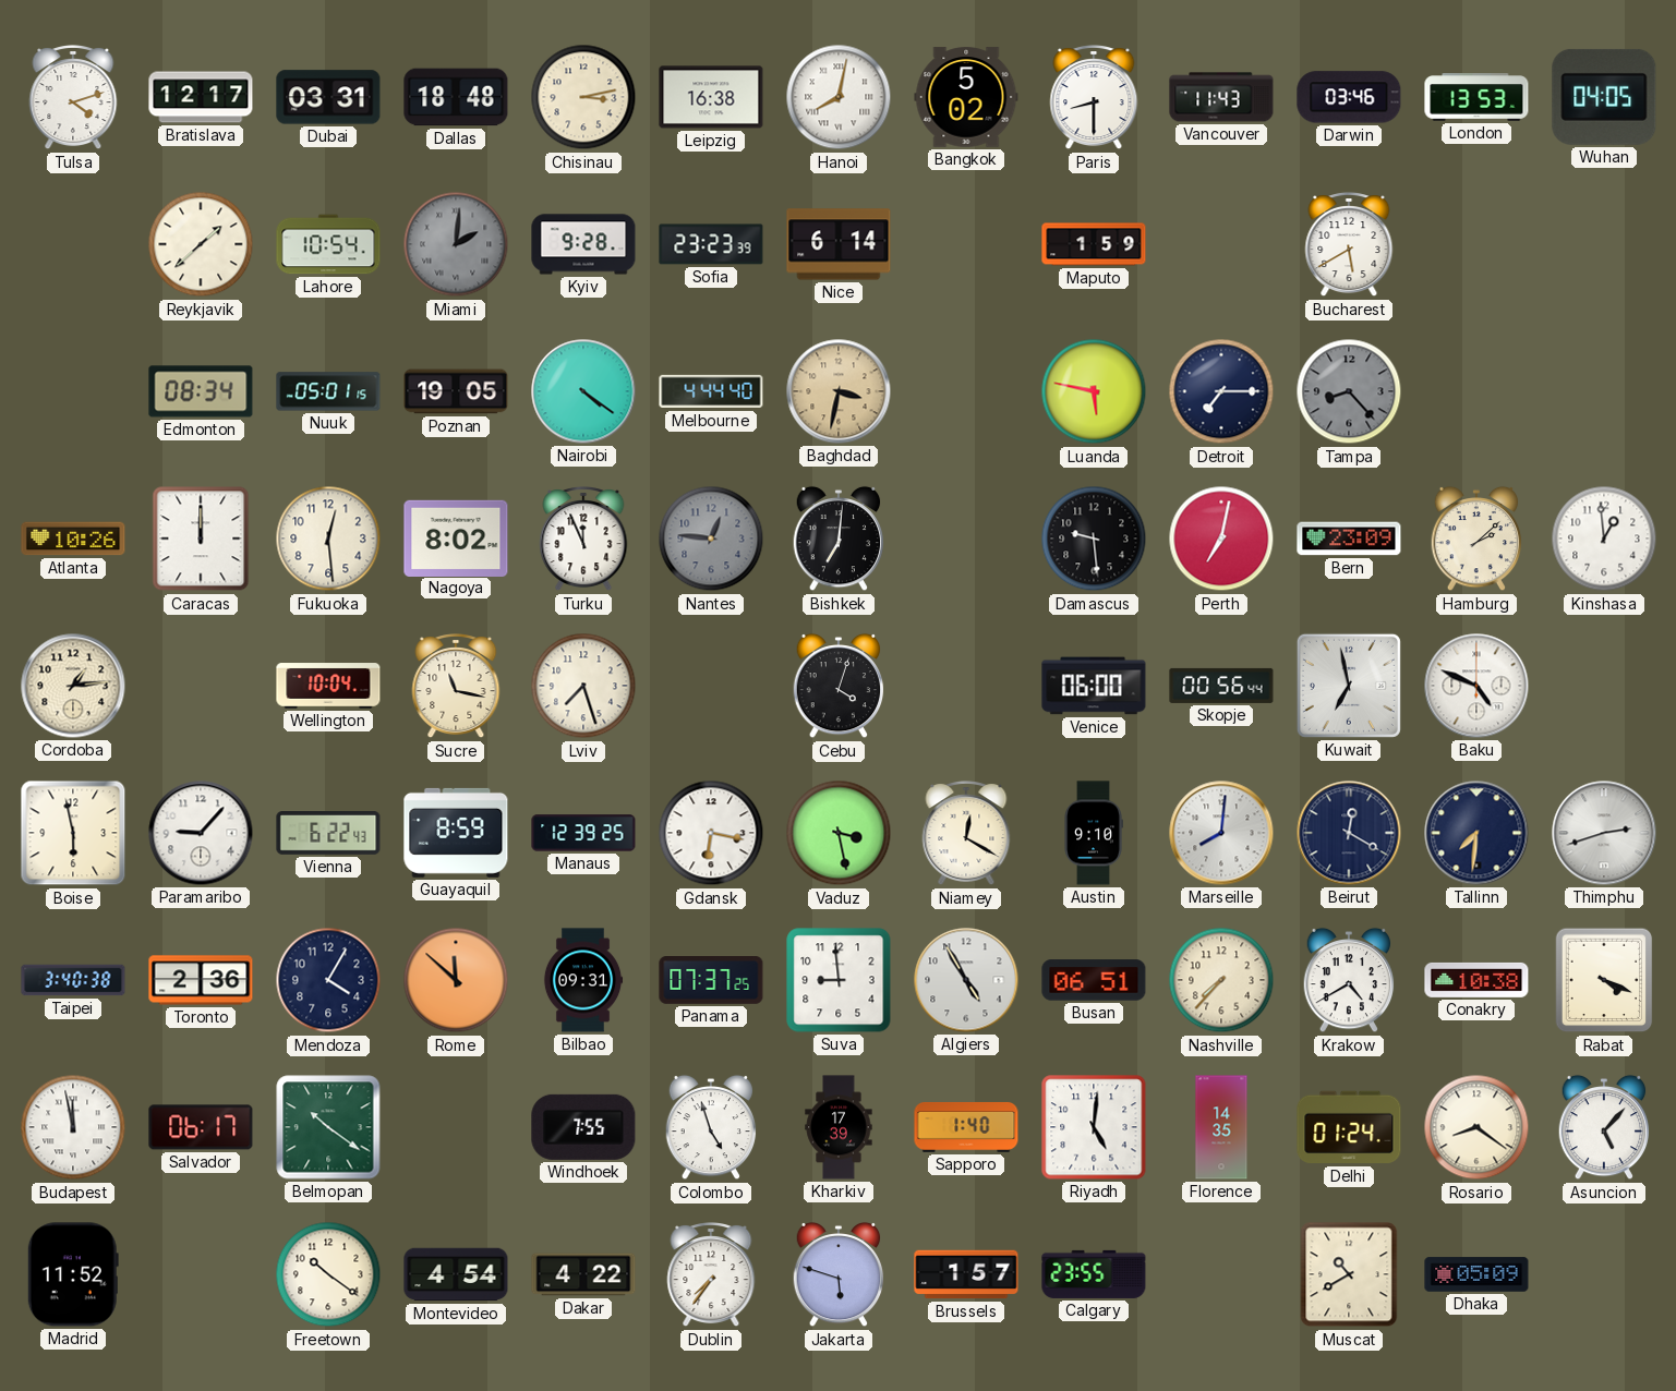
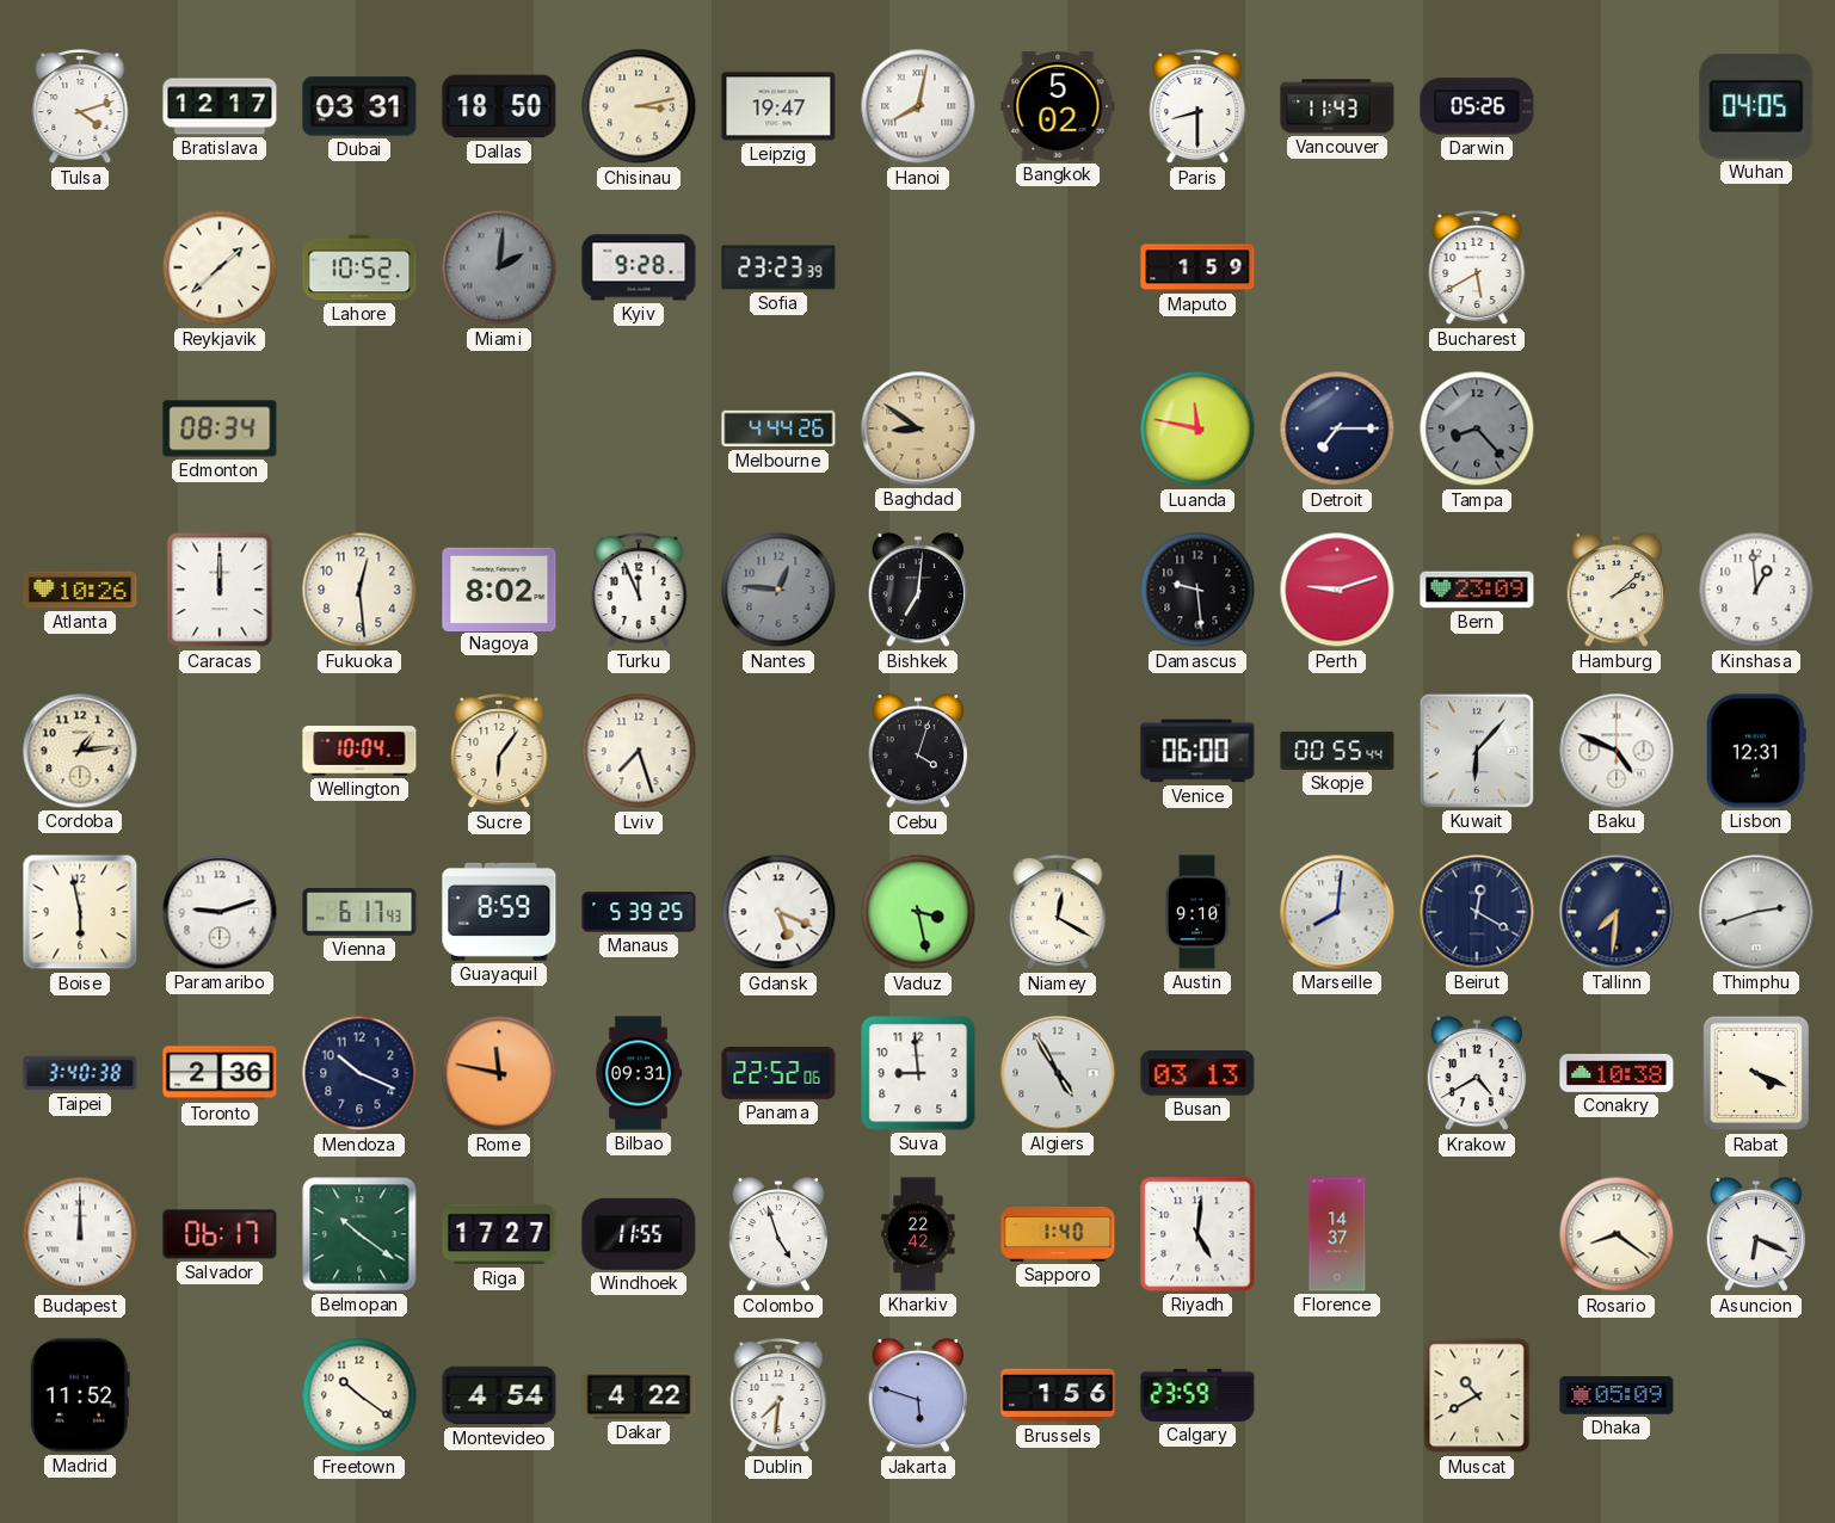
Dallas: 18:48 -> 18:50
Leipzig: 16:38 -> 19:47
Darwin: 03:46 -> 05:26
London: 13:53 -> none
Lahore: 10:54 -> 10:52
Nice: 6:14 -> none
Nuuk: 05:01 -> none
Poznan: 19:05 -> none
Nairobi: 4:21 -> none
Melbourne: 4:44:40 -> 4:44:26
Baghdad: 3:32 -> 8:51
Luanda: 5:47 -> 11:47
Perth: 7:02 -> 9:12
Sucre: 11:17 -> 6:06
Skopje: 00:56 -> 00:55
Kuwait: 6:58 -> 6:07
Lisbon: none -> 12:31
Paramaribo: 9:07 -> 9:12
Vienna: 6:22 -> 6:17
Manaus: 12:39 -> 5:39
Gdansk: 6:17 -> 5:19
Mendoza: 4:05 -> 10:19
Rome: 11:52 -> 11:47
Panama: 07:37 -> 22:52
Busan: 06:51 -> 03:13
Nashville: 7:37 -> none
Budapest: 11:58 -> 12:00
Riga: none -> 17:27
Windhoek: 7:55 -> 11:55
Kharkiv: 17:39 -> 22:42
Florence: 14:35 -> 14:37
Delhi: 01:24 -> none
Asuncion: 5:07 -> 6:19
Dublin: 7:36 -> 7:31
Brussels: 1:57 -> 1:56
Calgary: 23:55 -> 23:59
